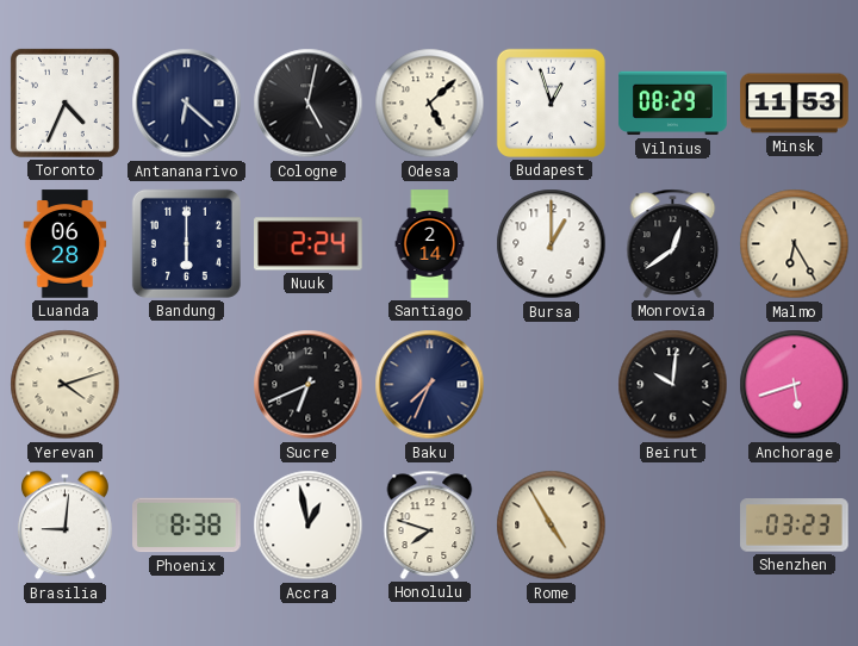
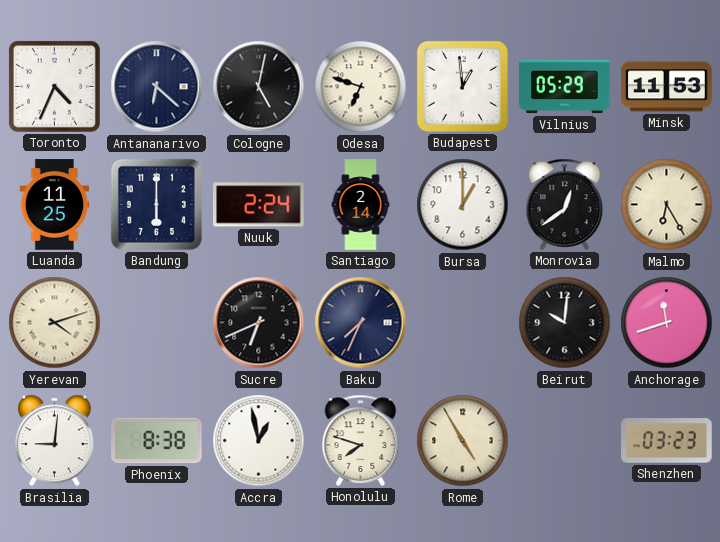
Odesa: 5:08 -> 6:48
Budapest: 12:57 -> 12:59
Vilnius: 08:29 -> 05:29
Luanda: 06:28 -> 11:25
Anchorage: 5:42 -> 11:42
